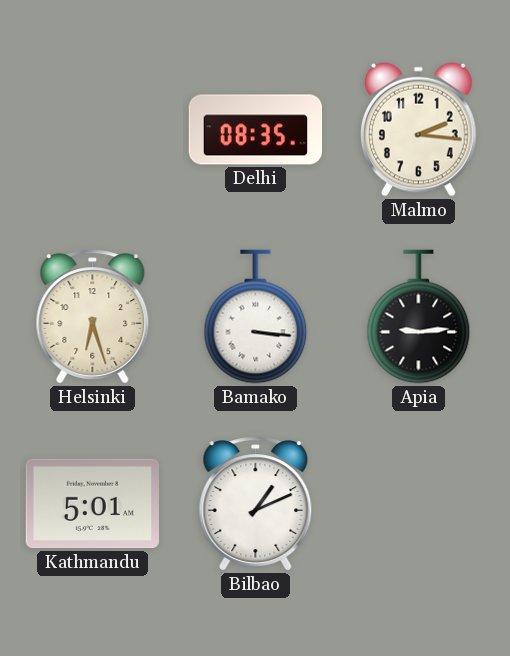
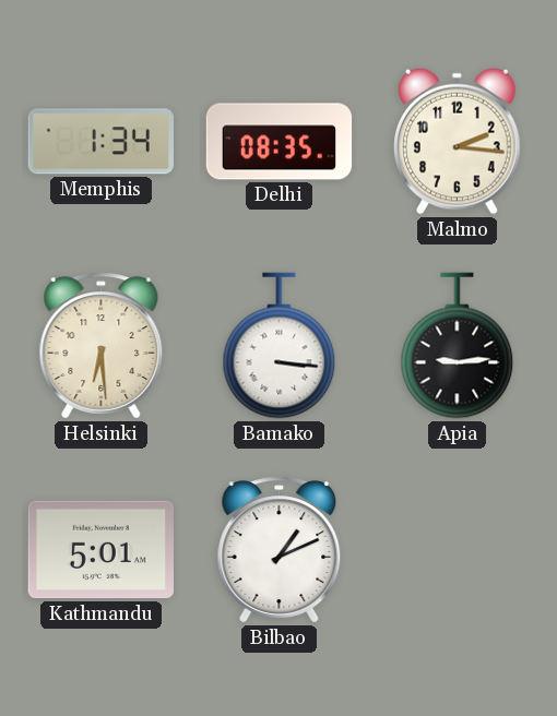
Memphis: none -> 1:34
Helsinki: 6:27 -> 6:29
